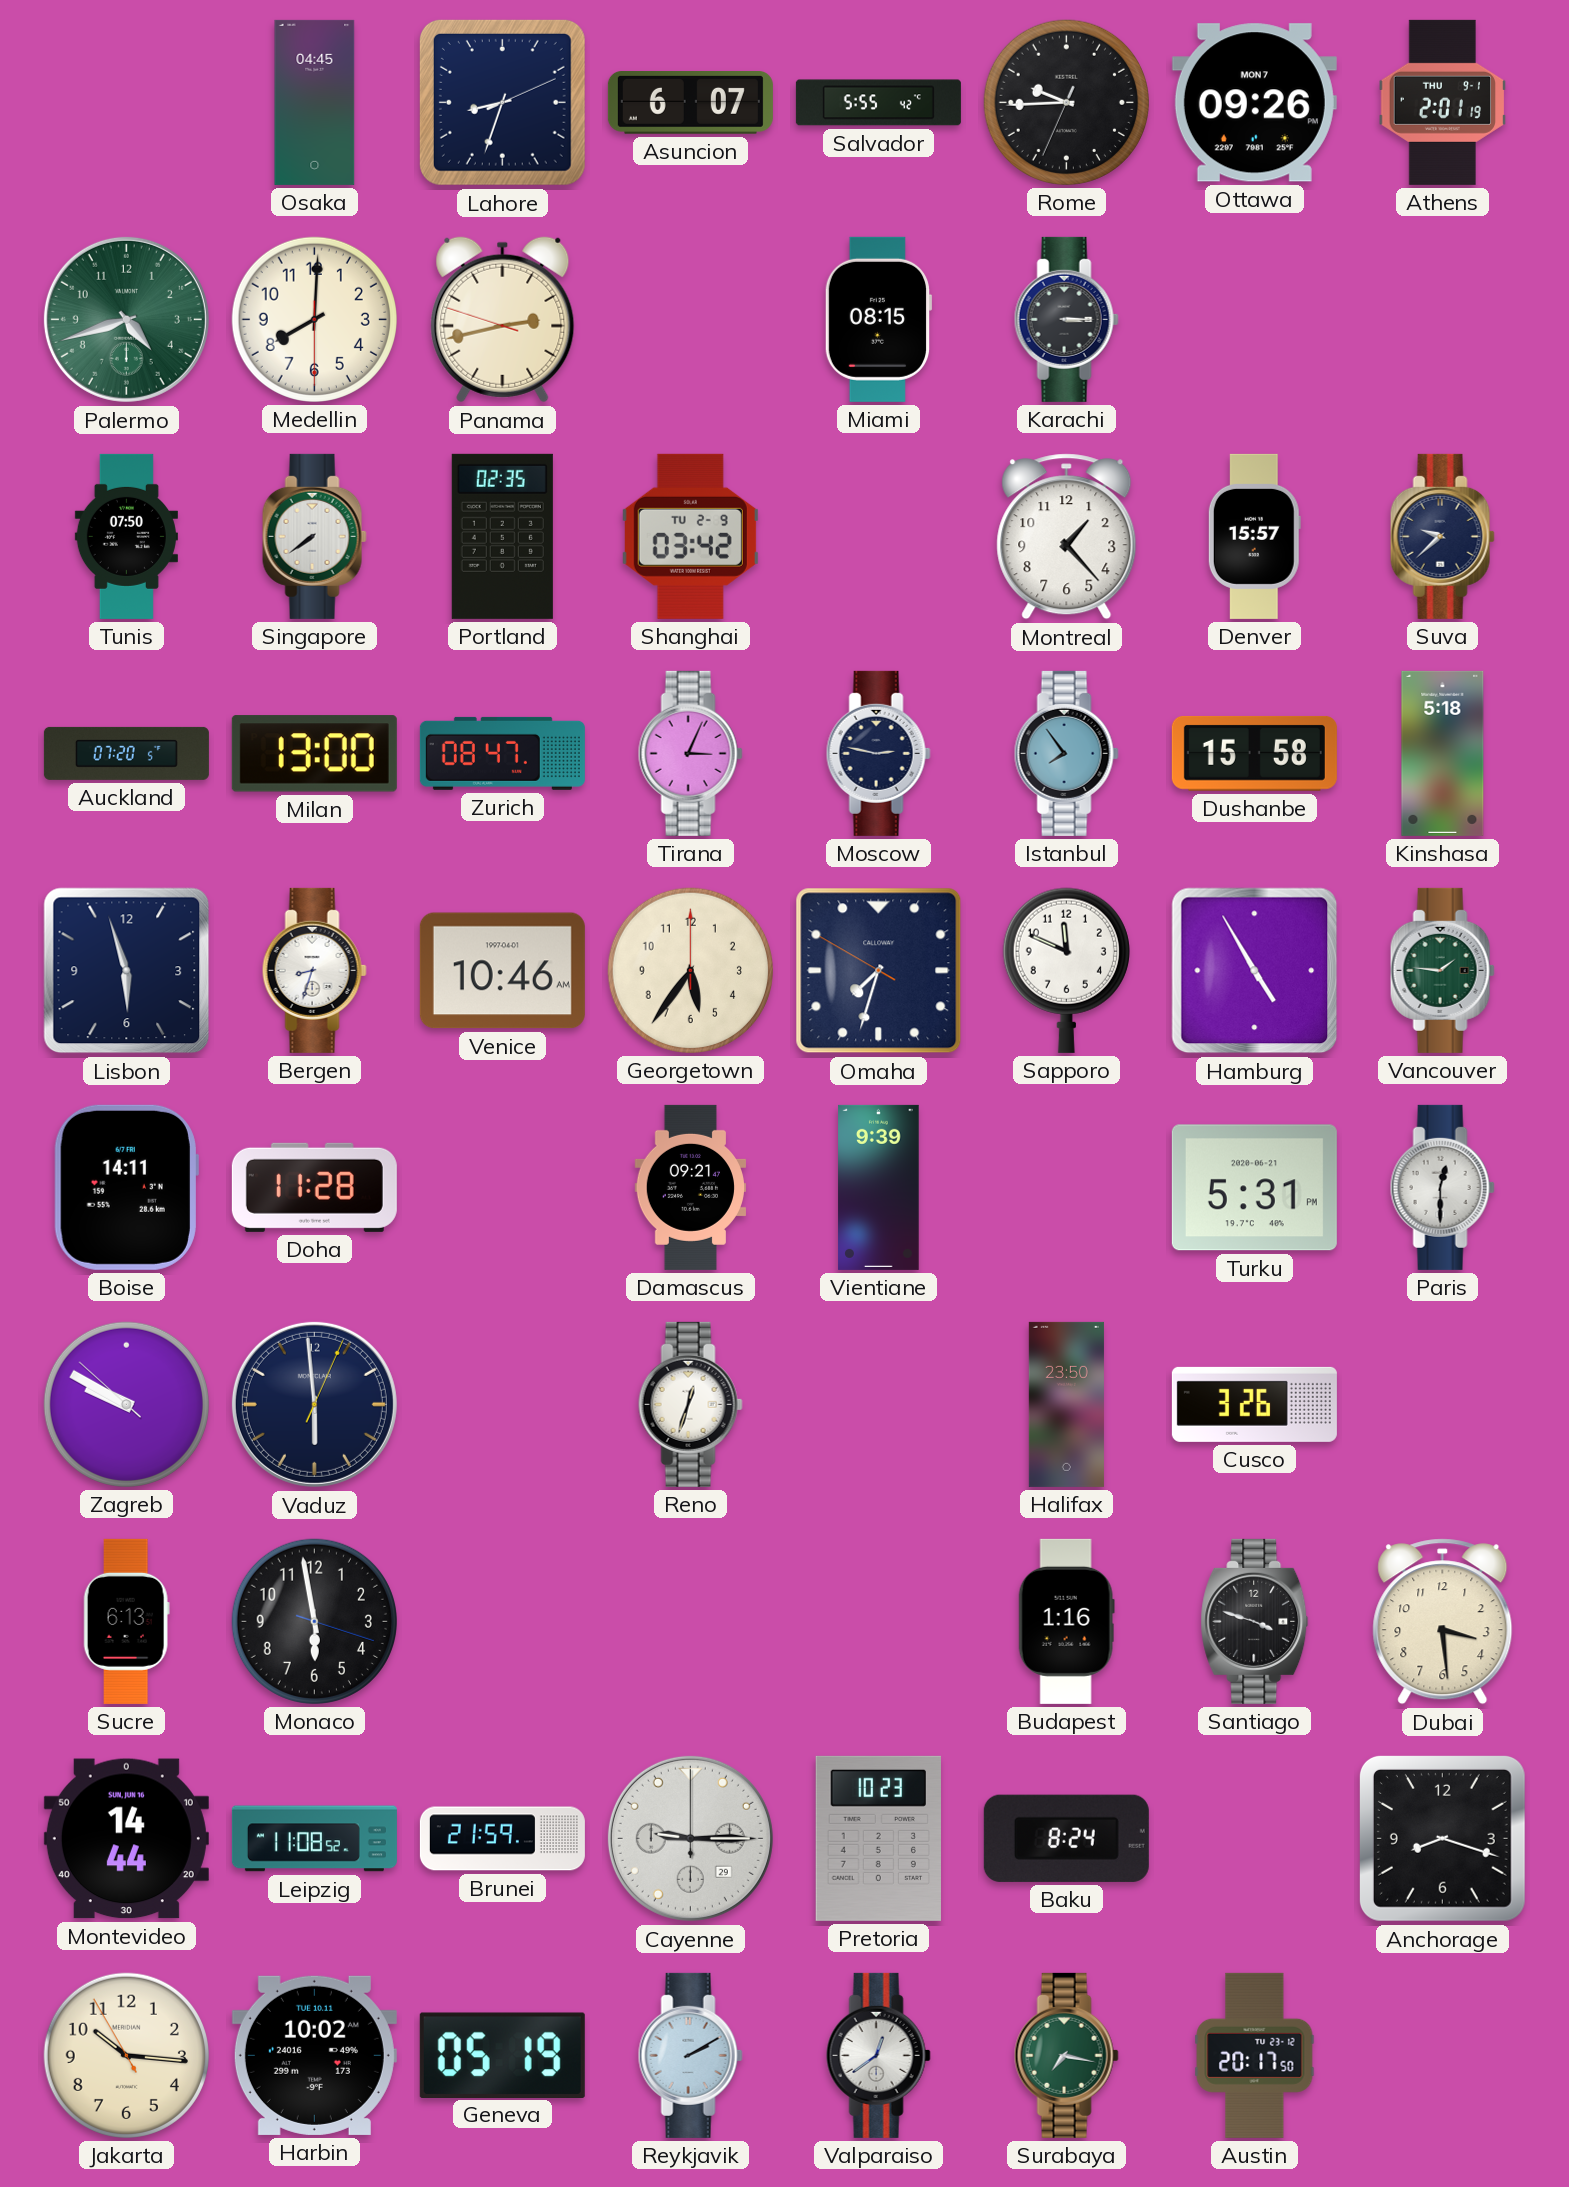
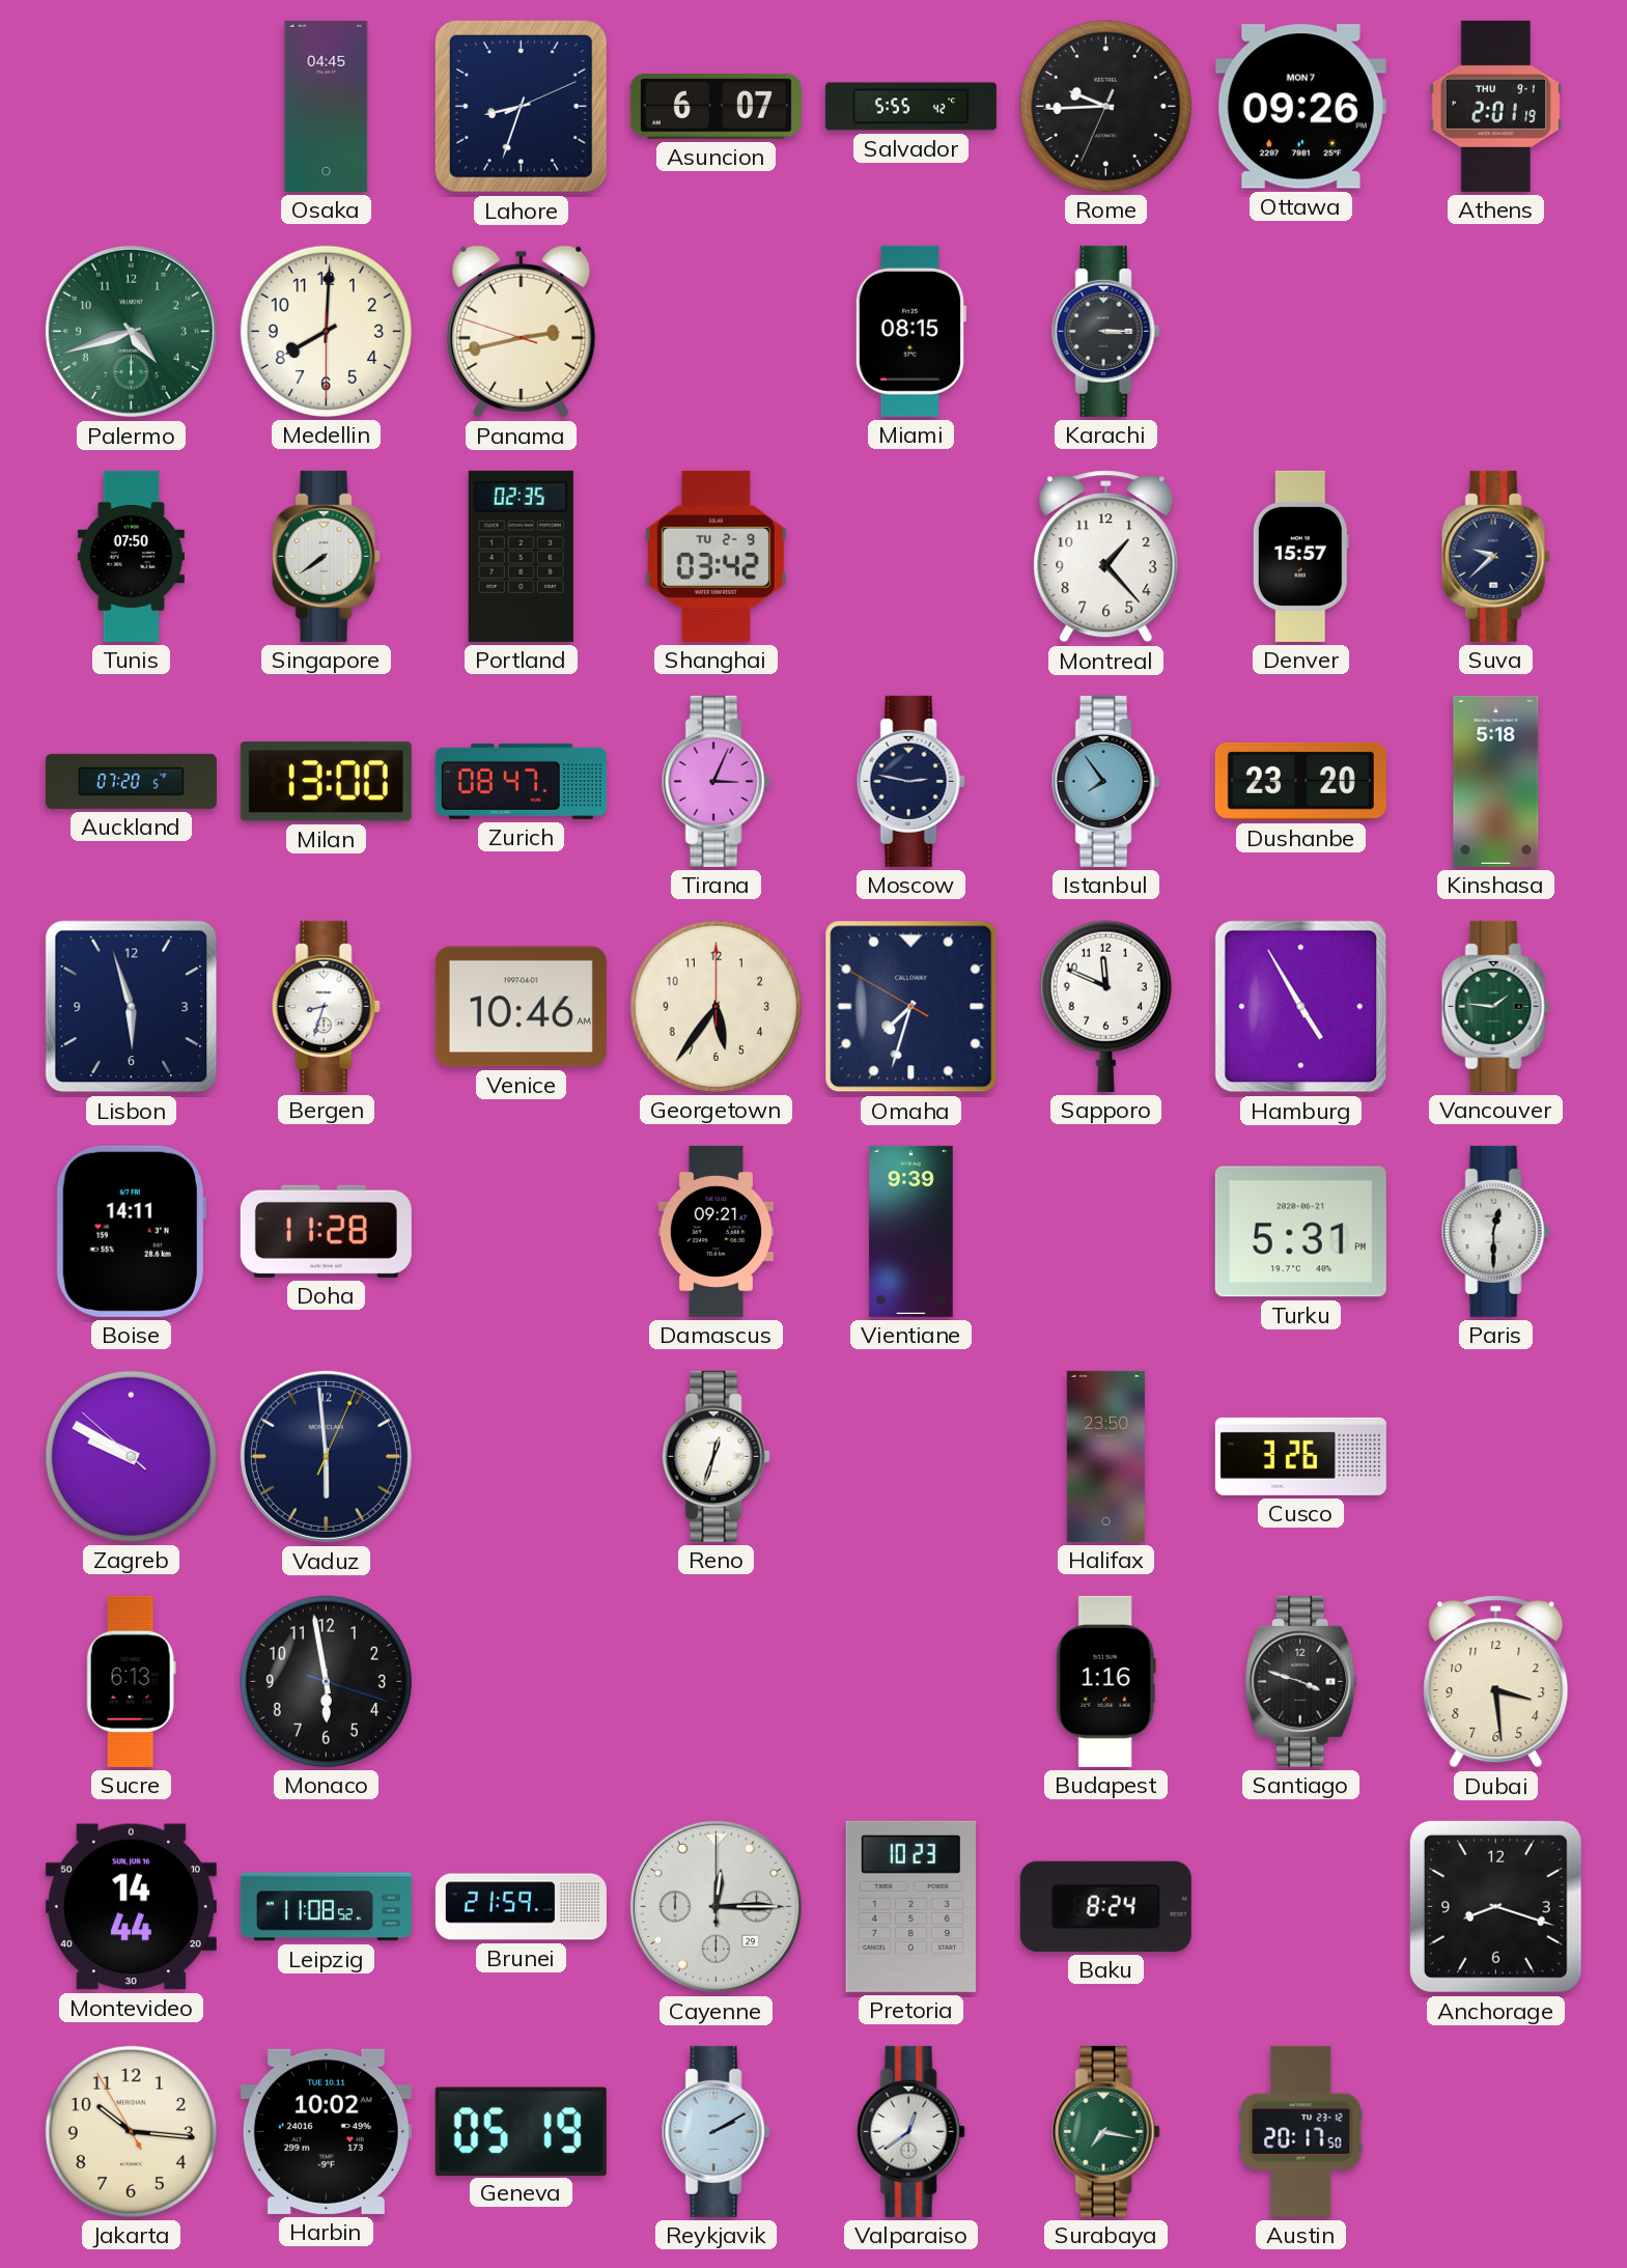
Dushanbe: 15:58 -> 23:20
Cayenne: 9:15 -> 12:15
